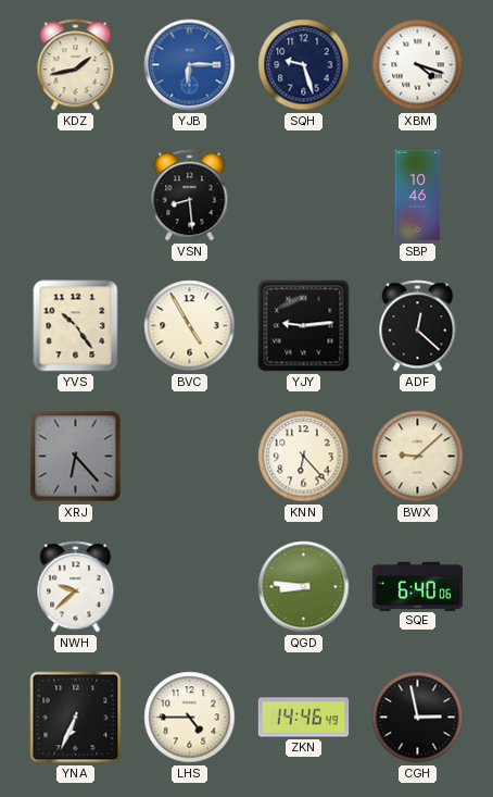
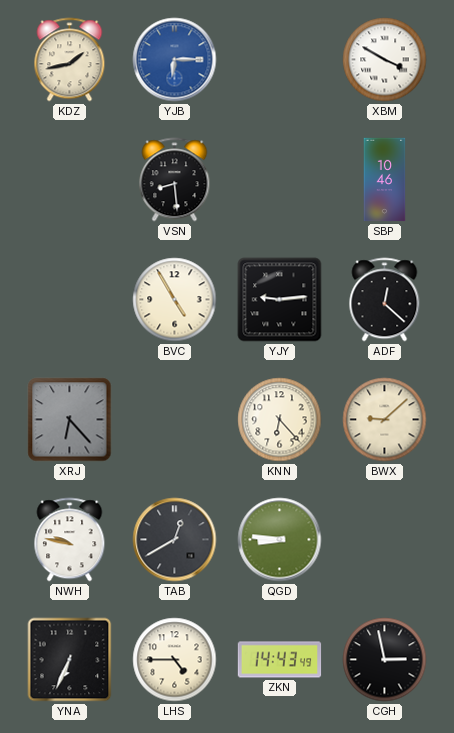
SQH: 9:27 -> none
XBM: 4:18 -> 3:50
YVS: 10:24 -> none
NWH: 9:38 -> 9:47
TAB: none -> 12:40
SQE: 6:40 -> none
ZKN: 14:46 -> 14:43
